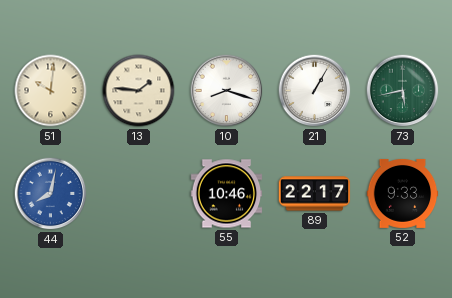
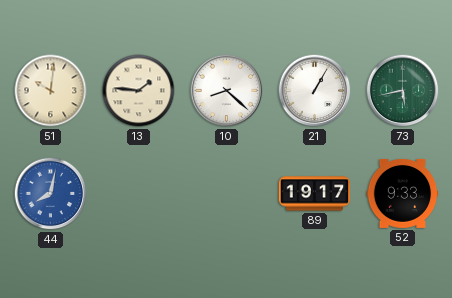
10: 8:18 -> 8:22
55: 10:46 -> none
89: 22:17 -> 19:17
